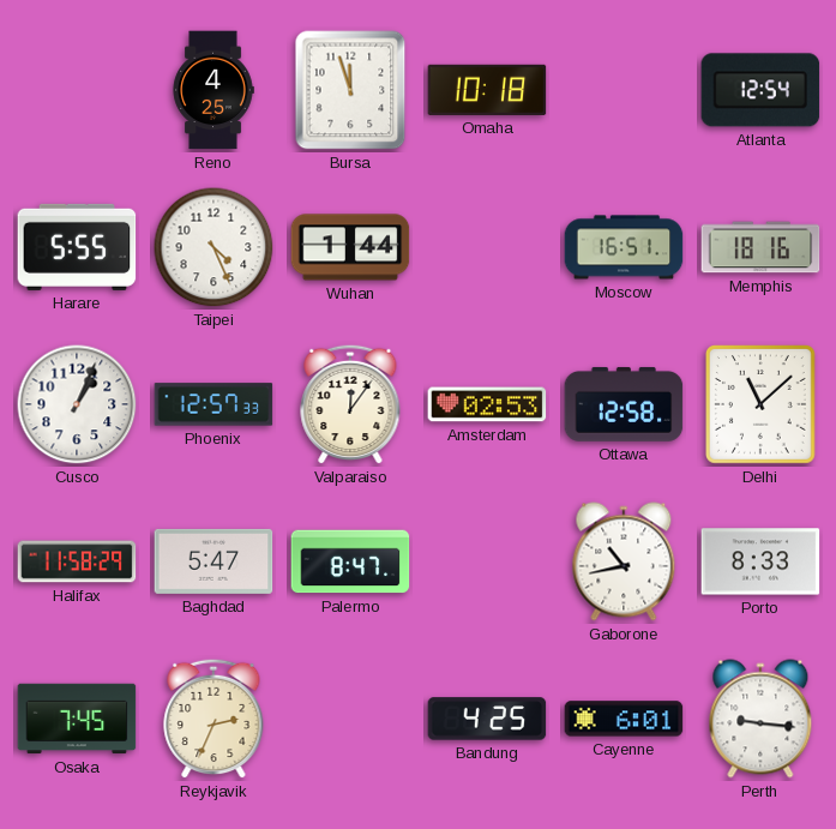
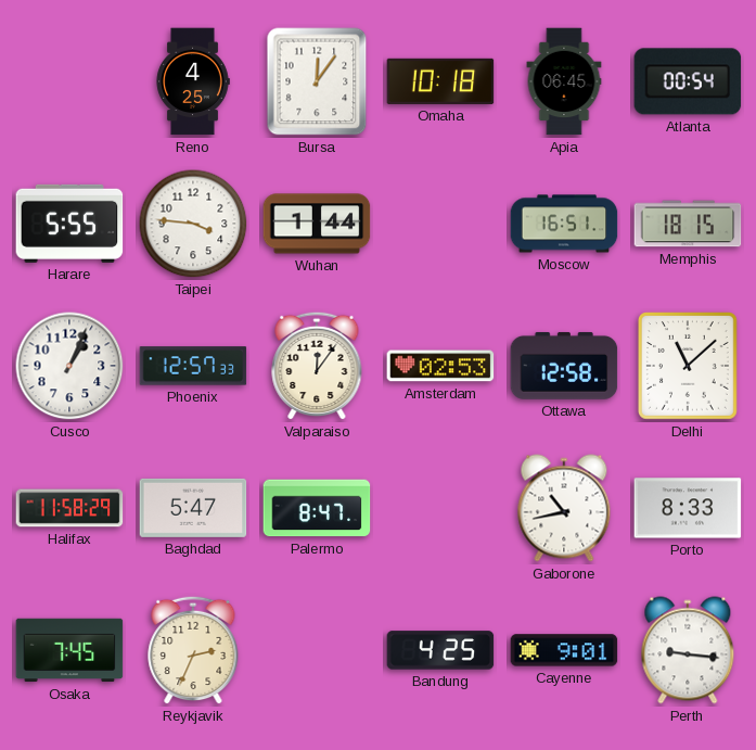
Bursa: 11:57 -> 12:06
Apia: none -> 06:45
Atlanta: 12:54 -> 00:54
Taipei: 4:26 -> 3:46
Memphis: 18:16 -> 18:15
Cayenne: 6:01 -> 9:01
